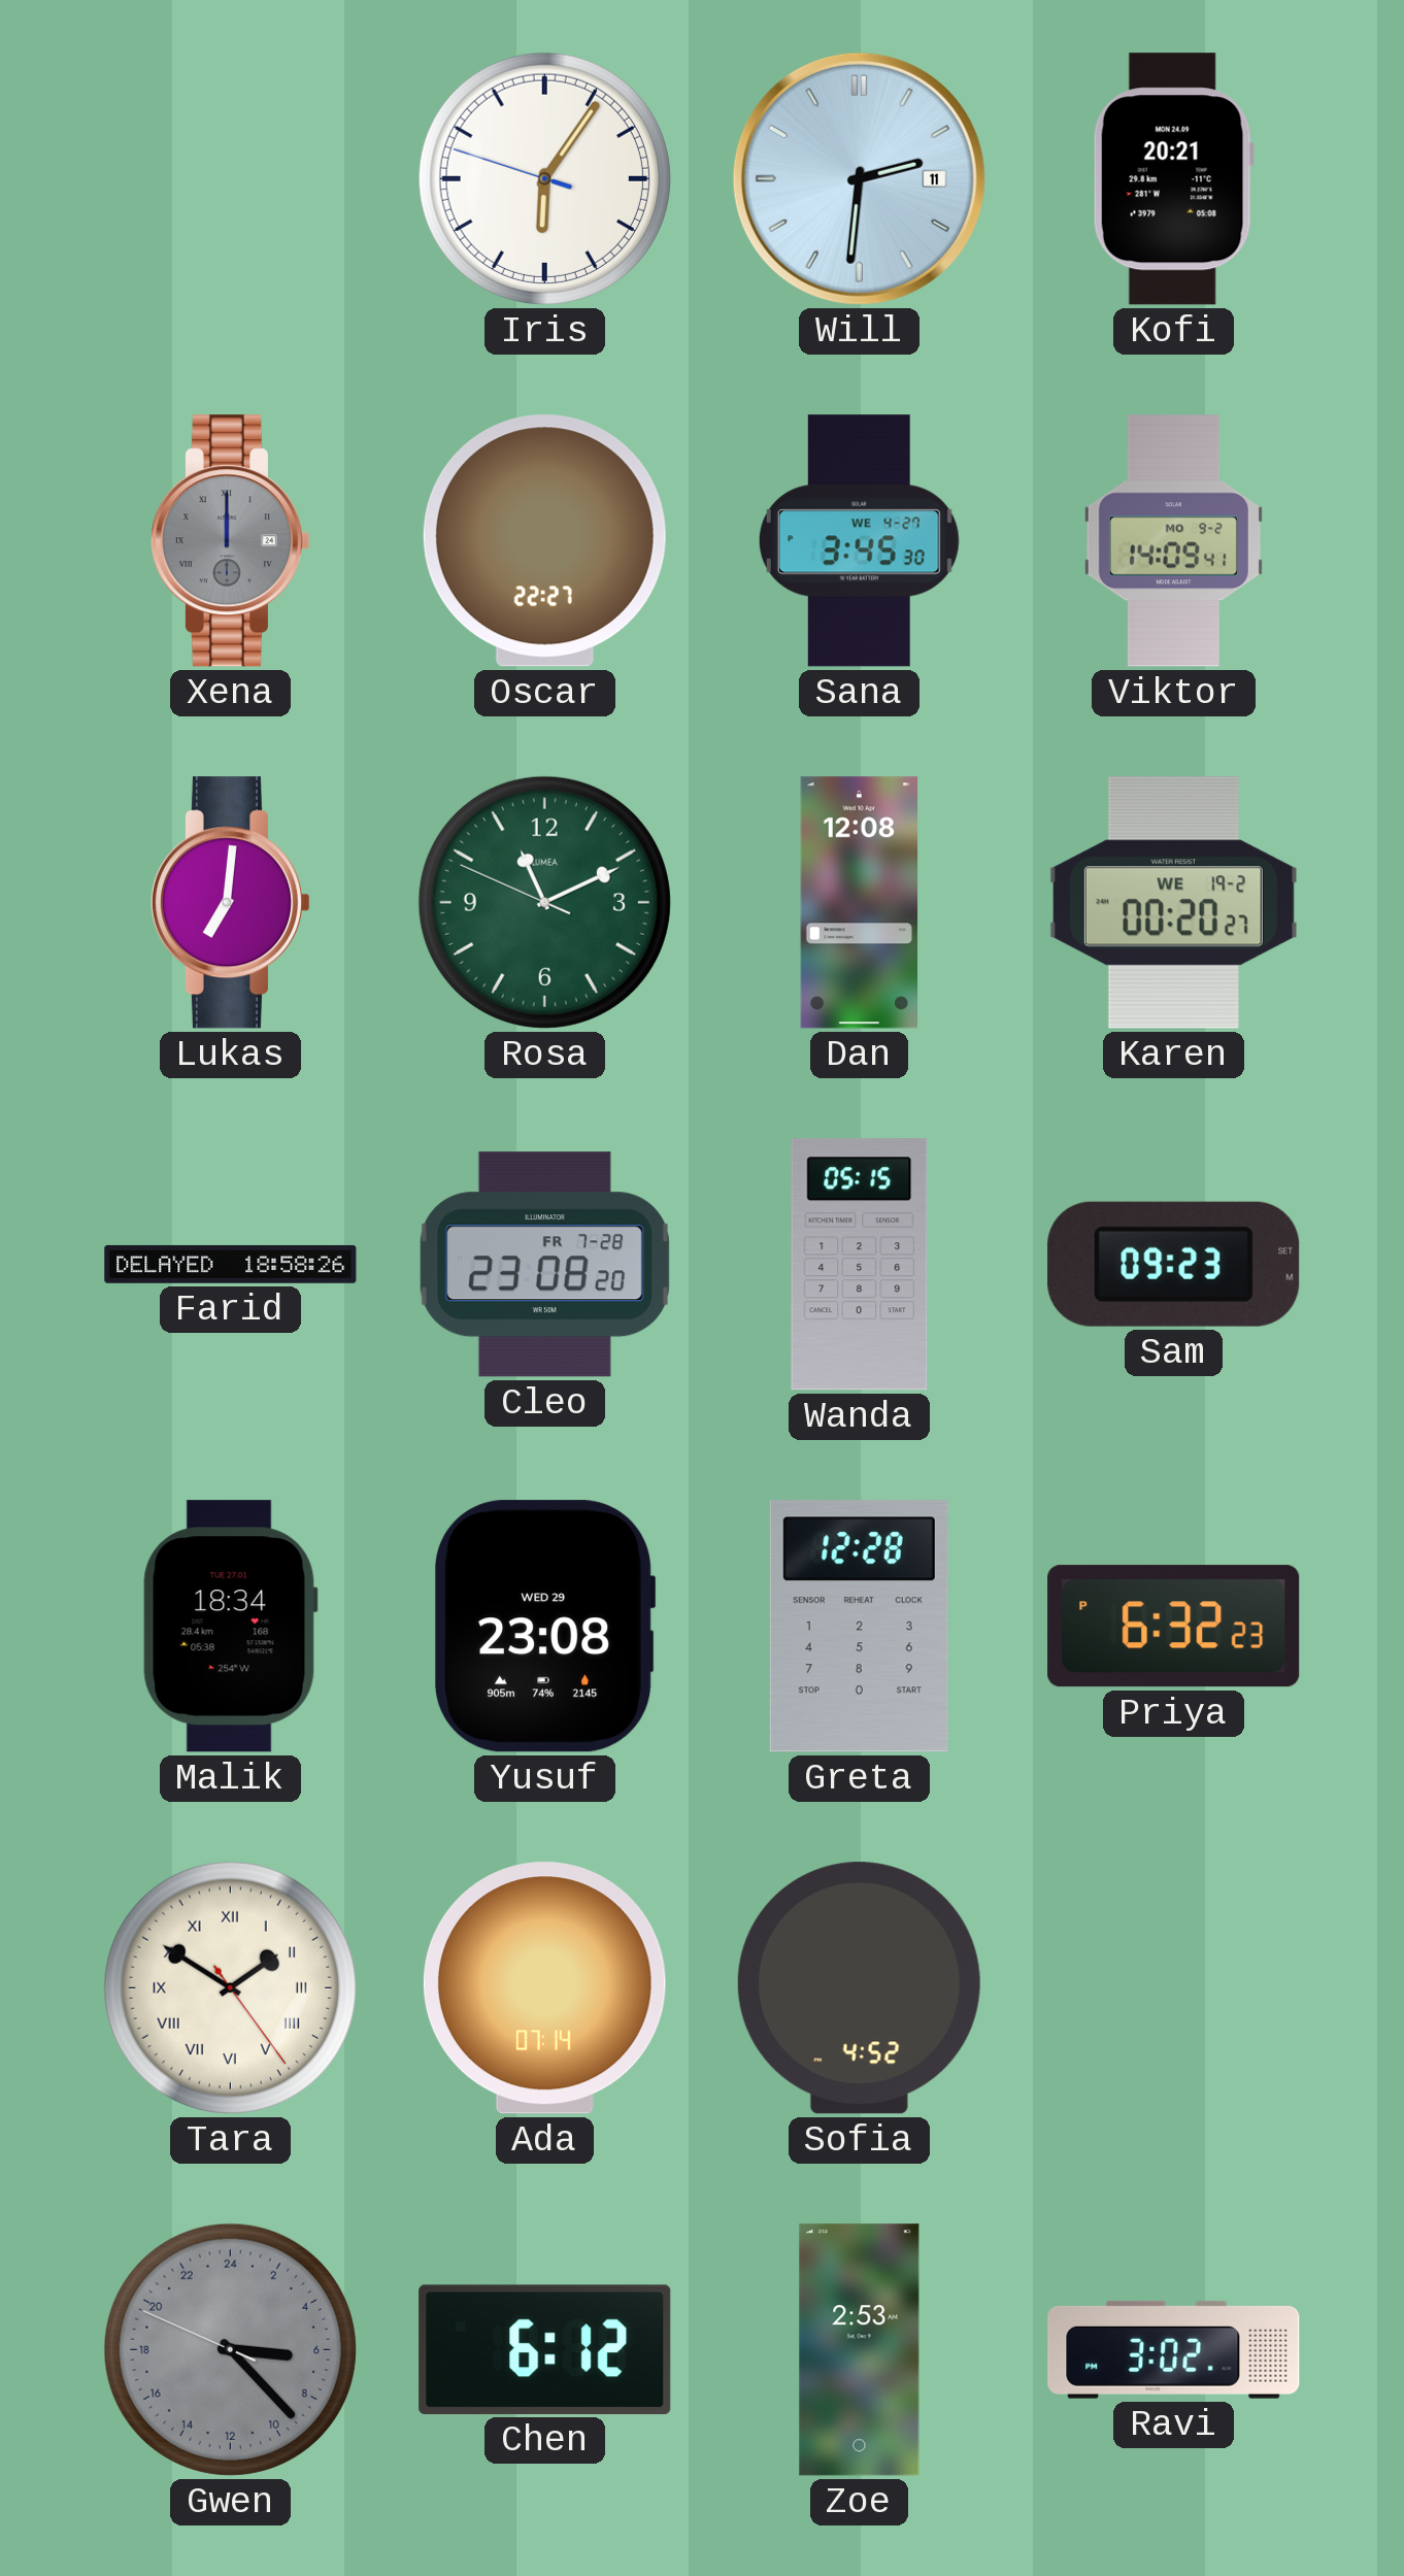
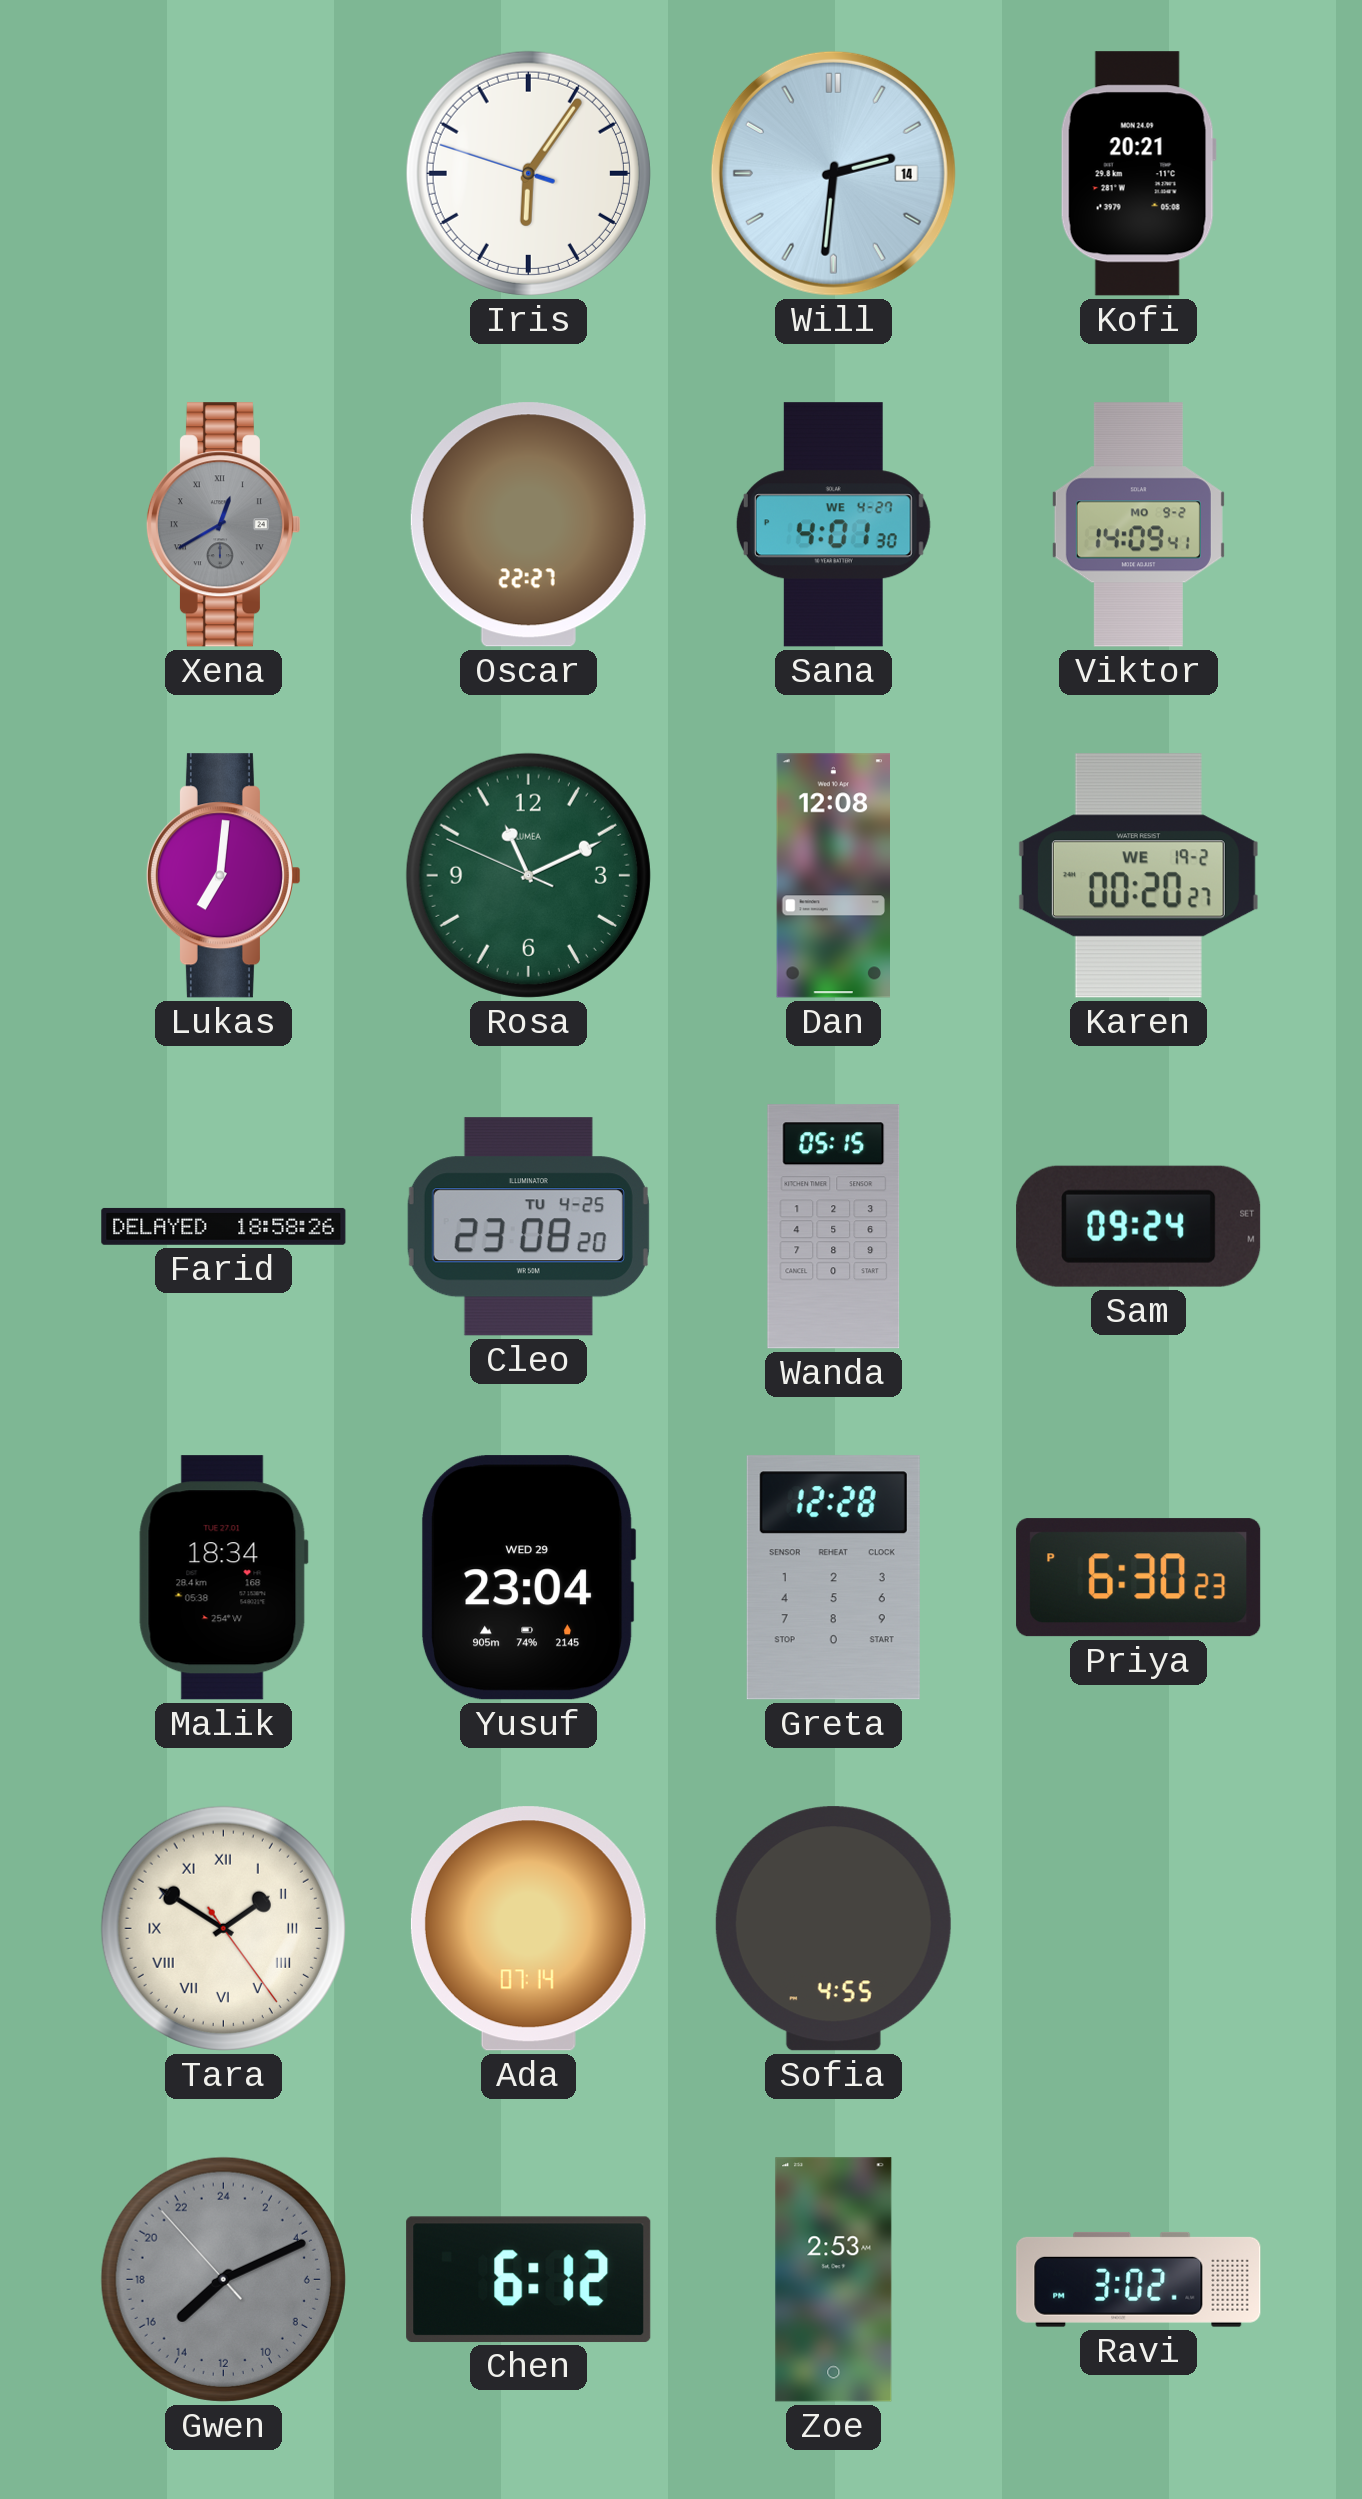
Will date: 11 -> 14
Xena: 12:00 -> 12:40
Sana: 3:45 -> 4:01
Cleo date: FR 7-28 -> TU 4-25
Sam: 09:23 -> 09:24
Yusuf: 23:08 -> 23:04
Priya: 6:32 -> 6:30
Sofia: 4:52 -> 4:55
Gwen: 6:22 -> 15:10
